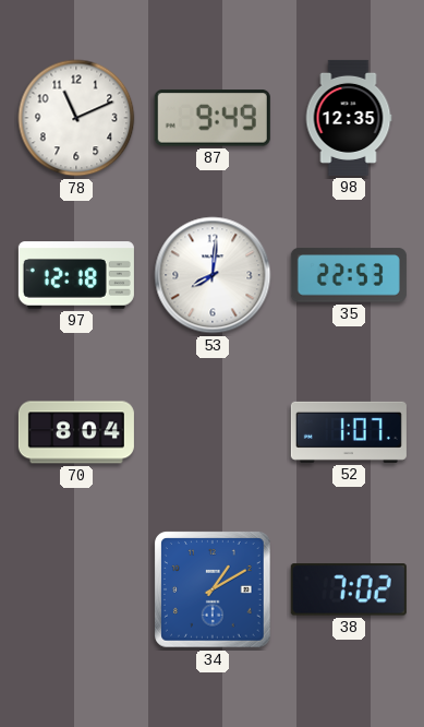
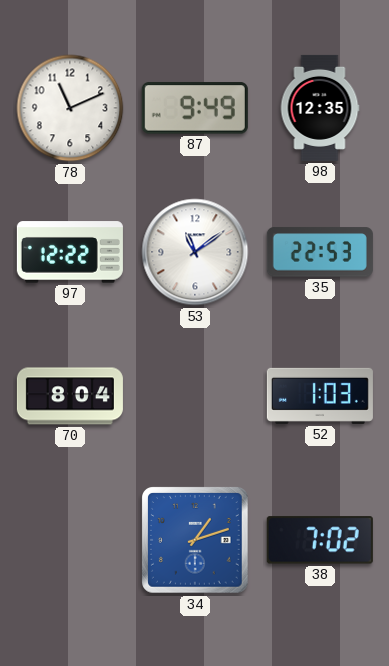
97: 12:18 -> 12:22
53: 8:01 -> 11:09
52: 1:07 -> 1:03
34: 1:10 -> 1:12
